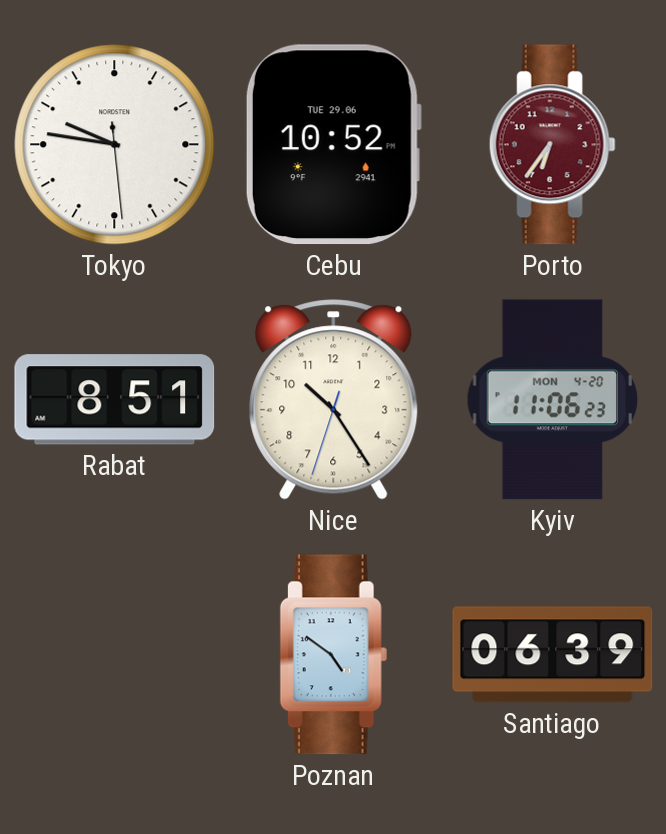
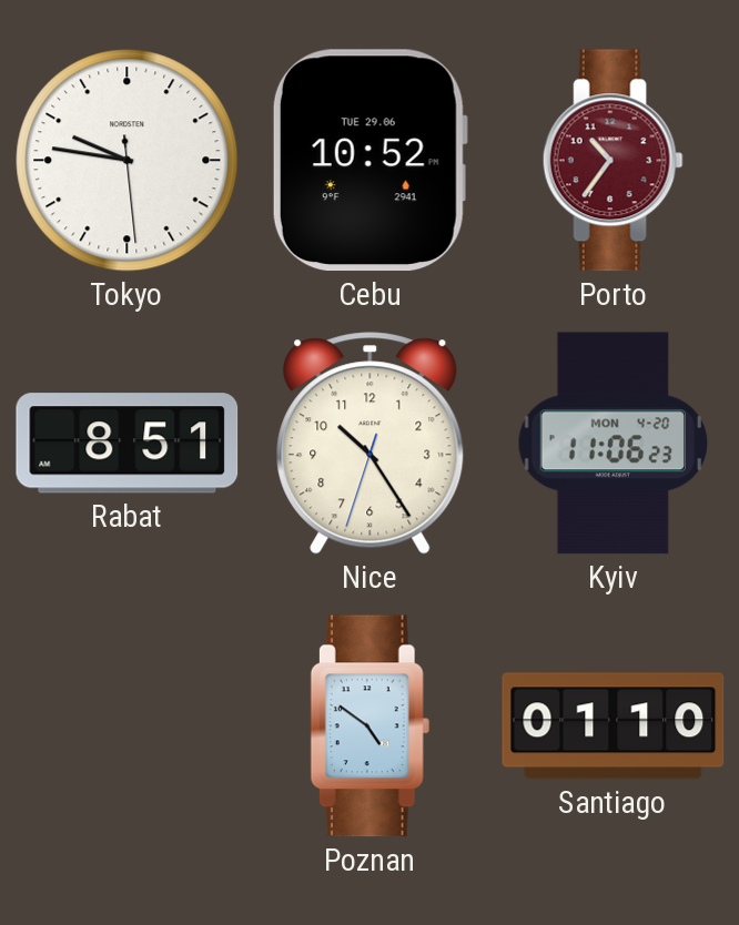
Porto: 6:36 -> 10:36
Santiago: 06:39 -> 01:10
